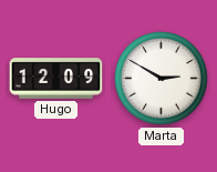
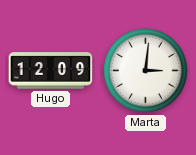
Marta: 2:50 -> 3:01
